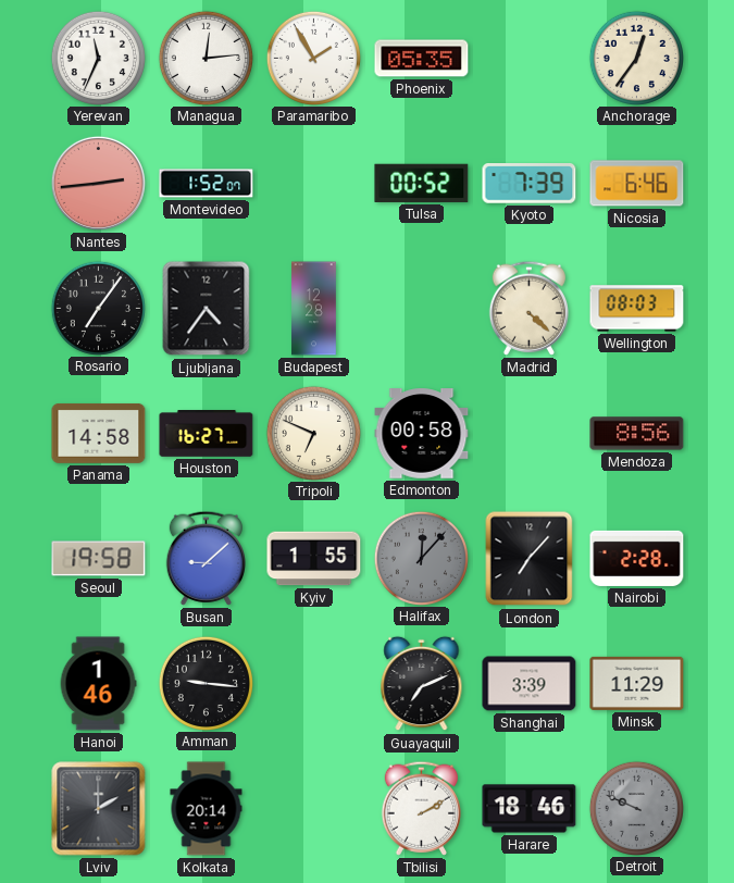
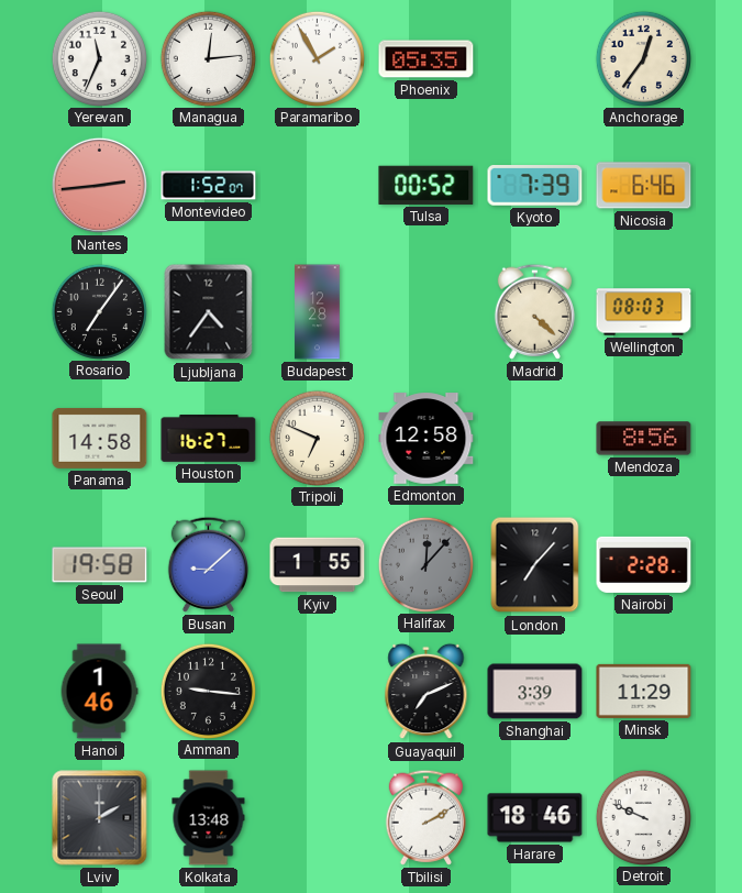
Edmonton: 00:58 -> 12:58
Kolkata: 20:14 -> 13:48
Detroit dial: grey -> white
